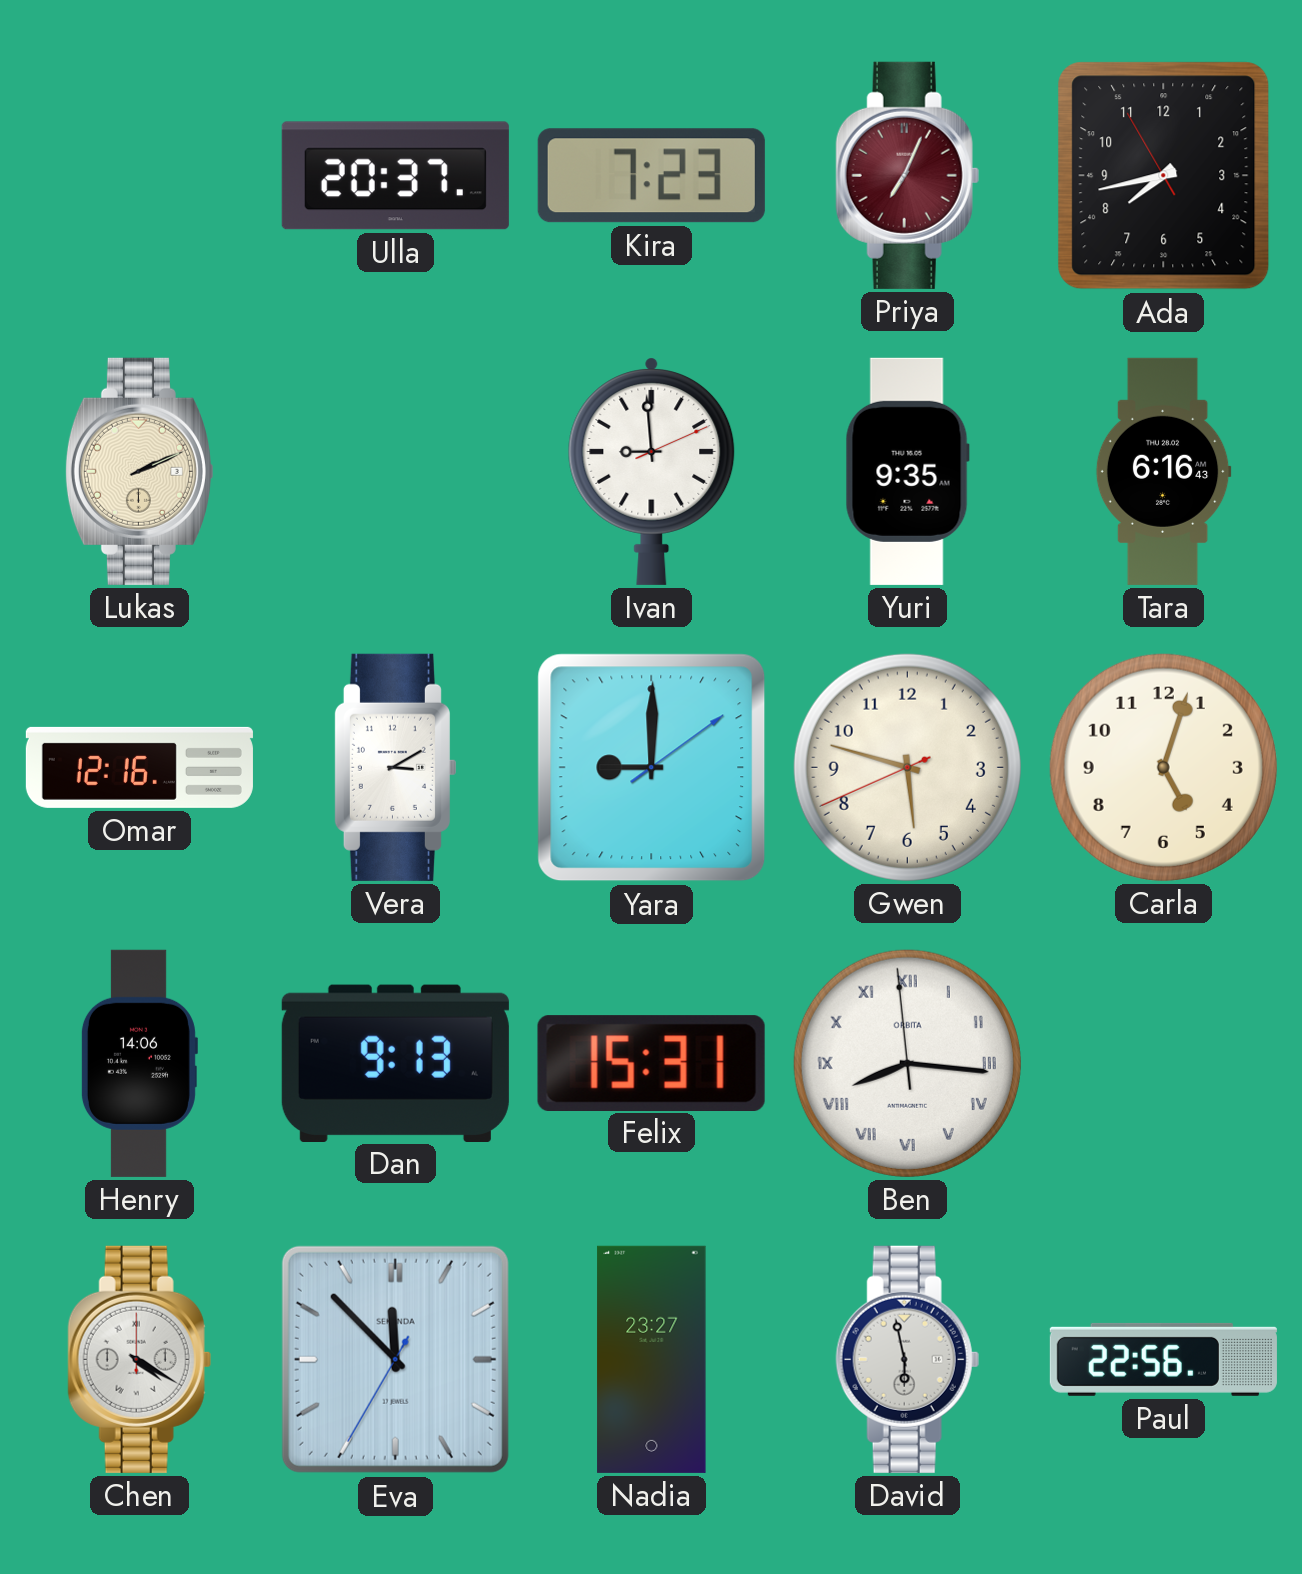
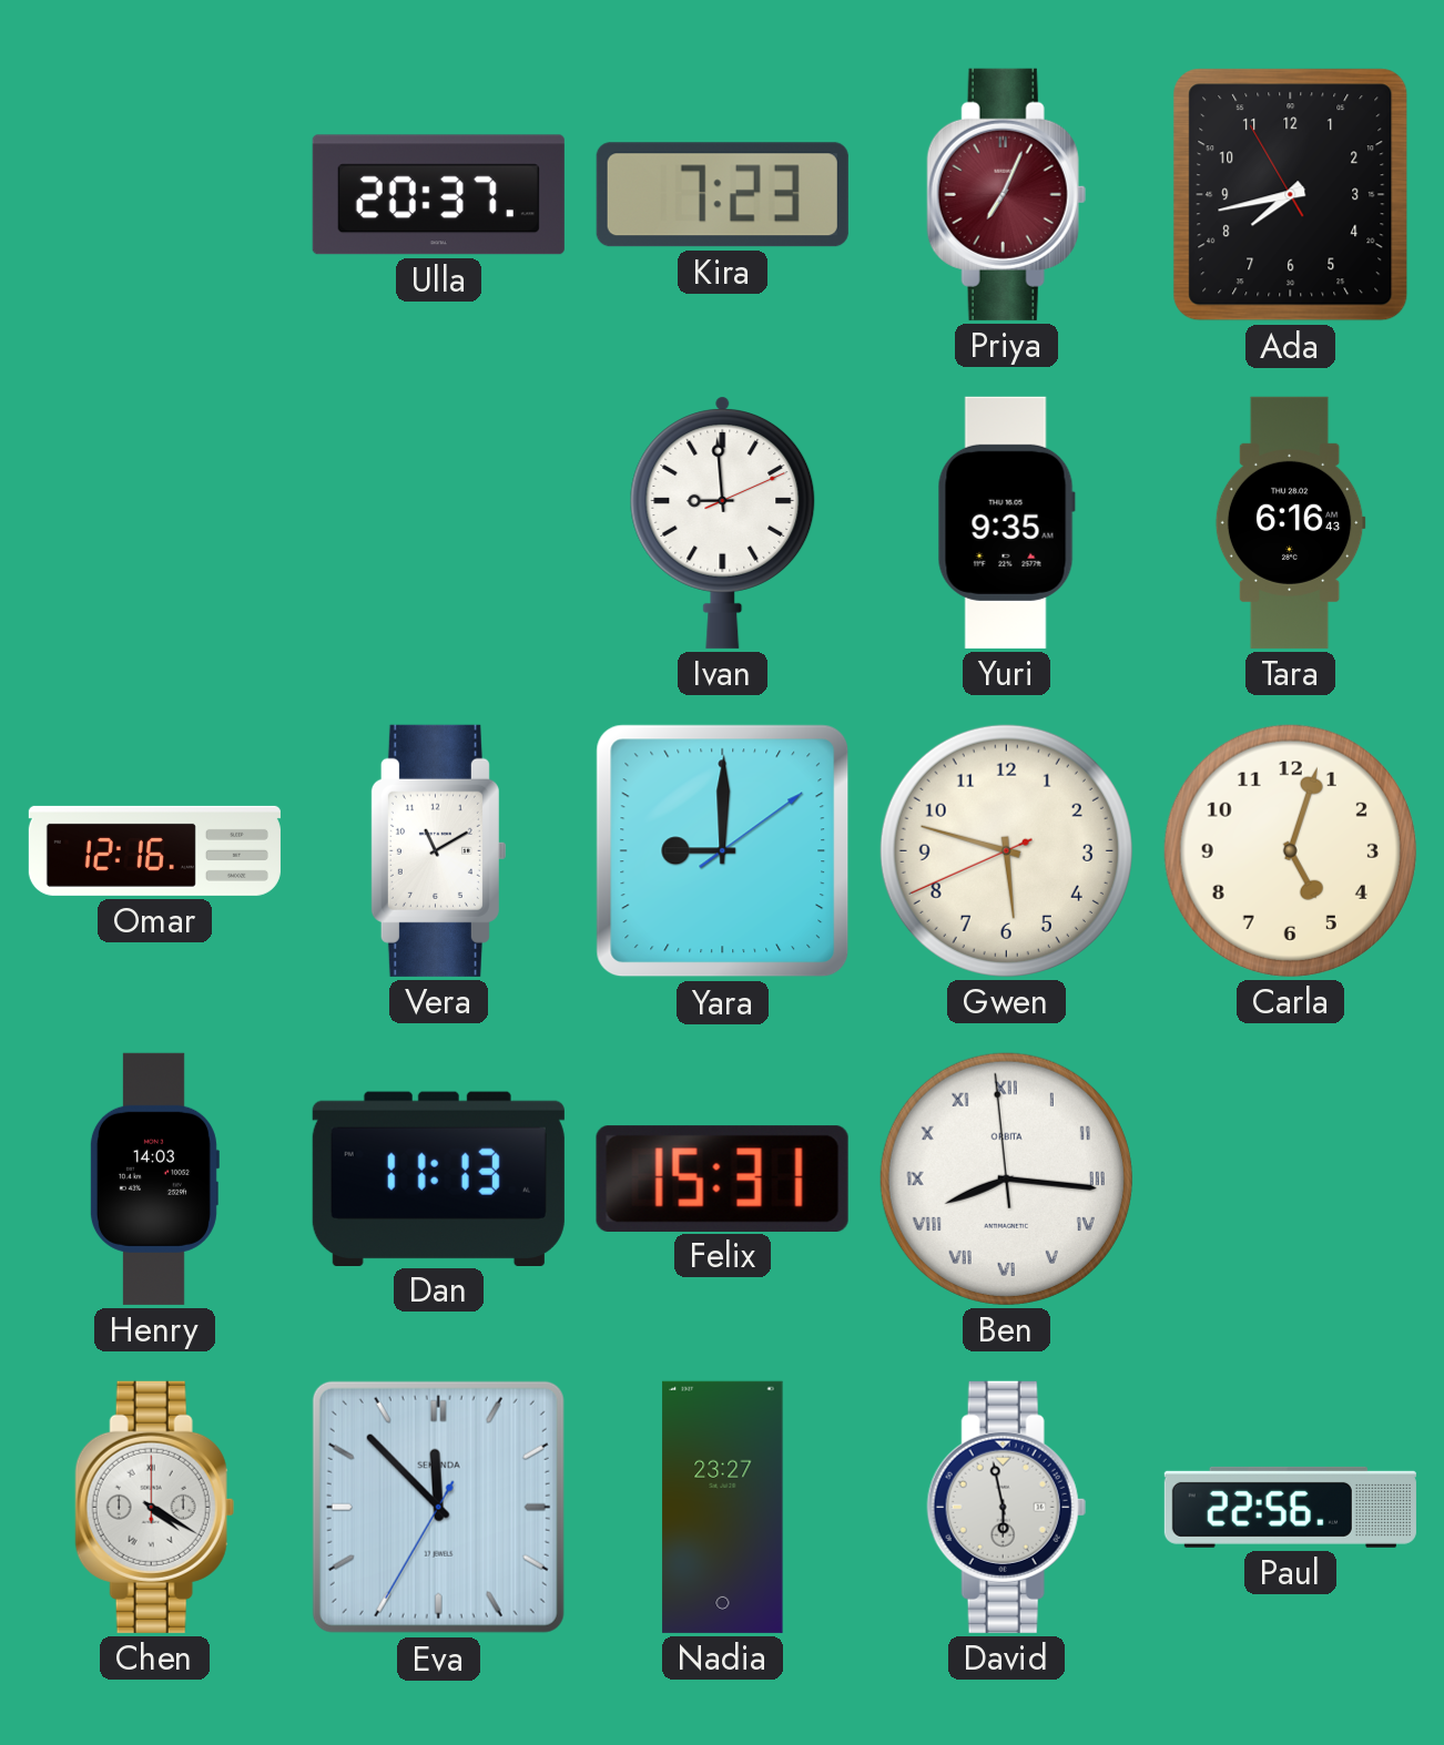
Lukas: 2:11 -> none
Vera: 3:10 -> 11:10
Henry: 14:06 -> 14:03
Dan: 9:13 -> 11:13
